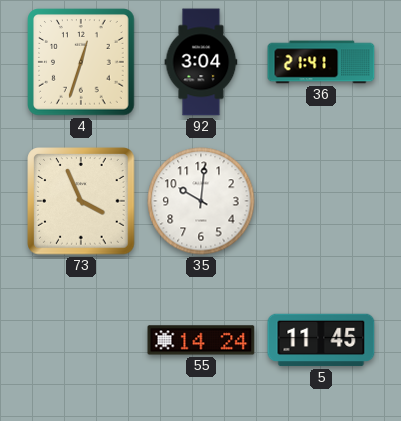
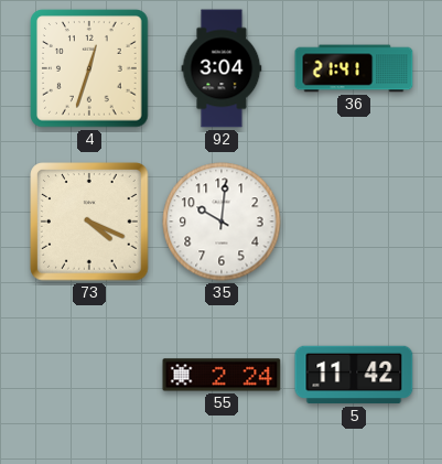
73: 3:56 -> 4:19
55: 14:24 -> 2:24
5: 11:45 -> 11:42
